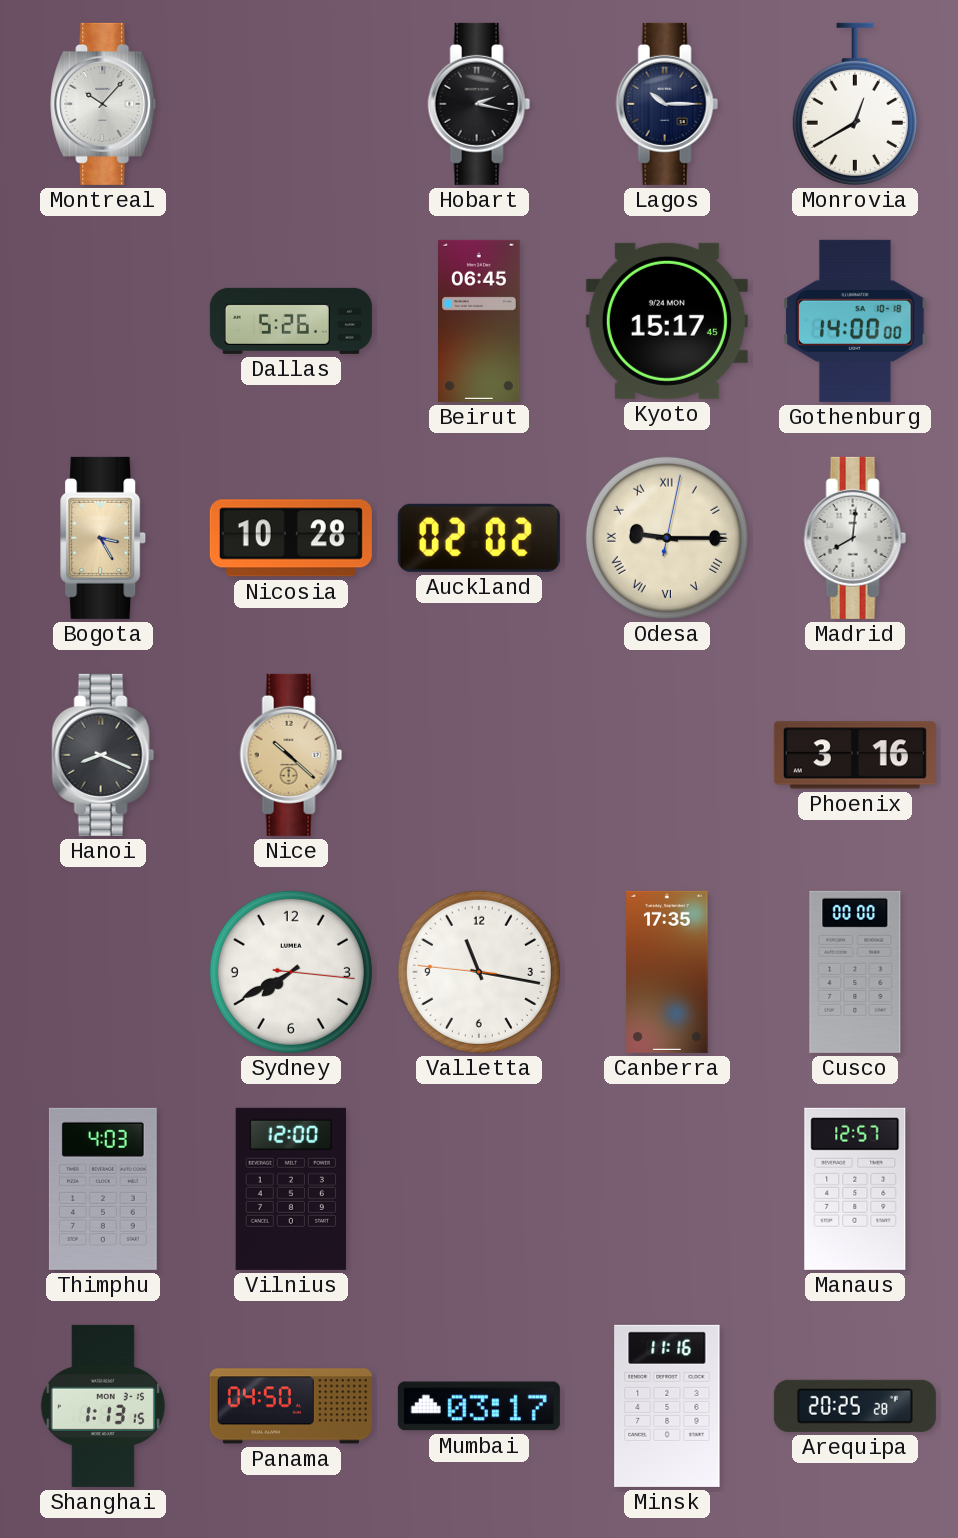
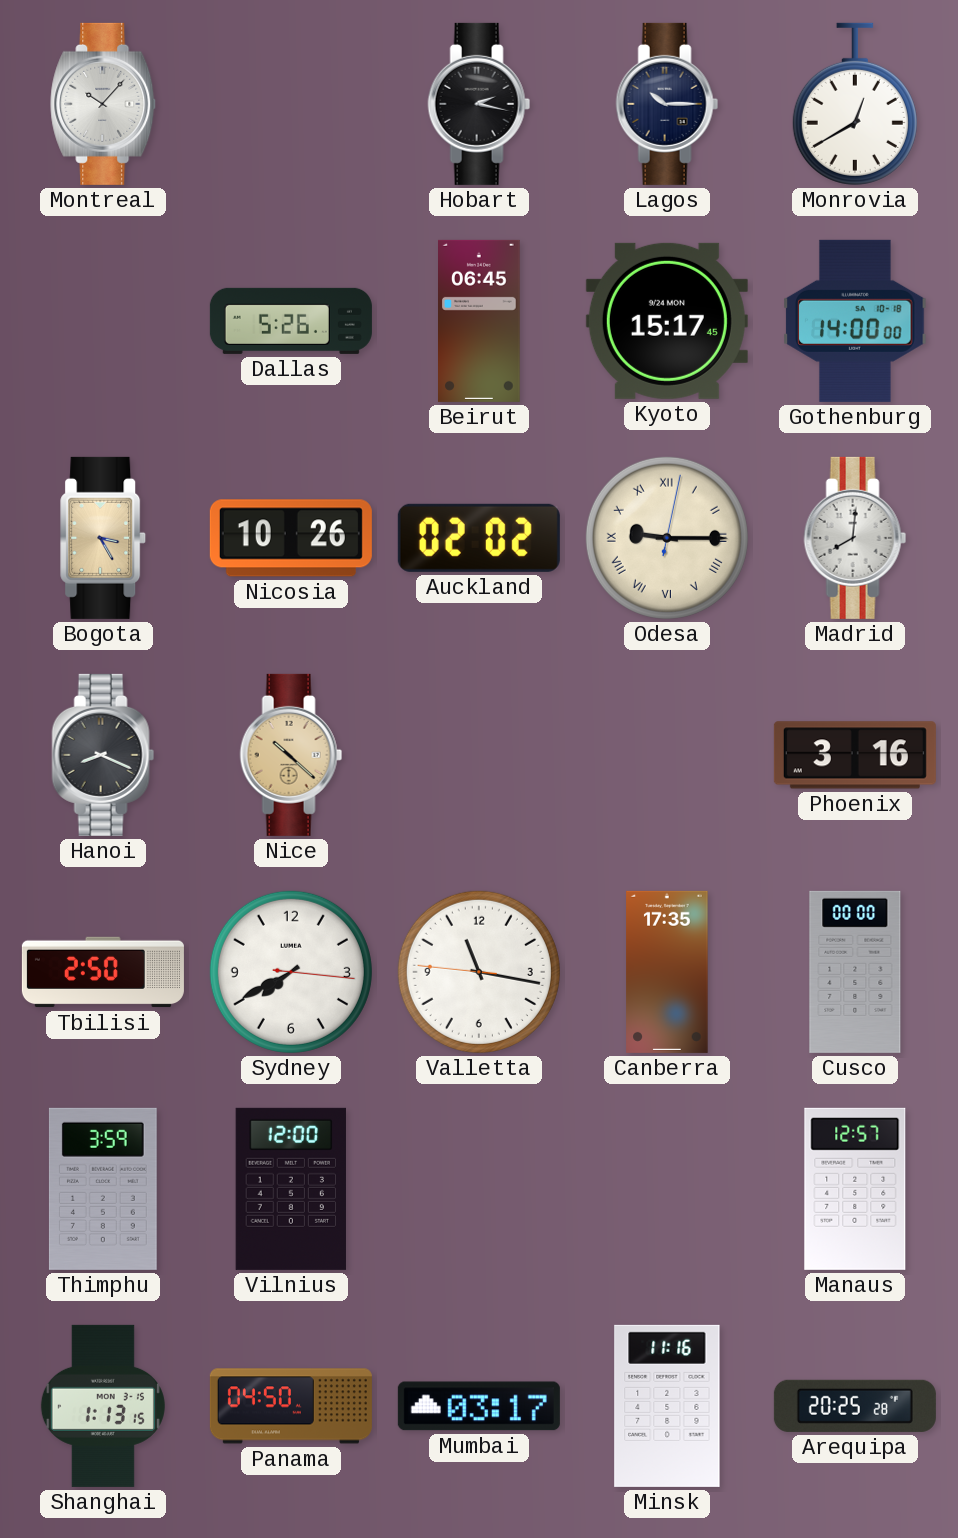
Nicosia: 10:28 -> 10:26
Tbilisi: none -> 2:50
Thimphu: 4:03 -> 3:59
